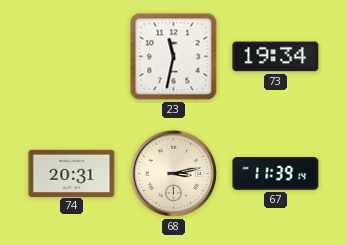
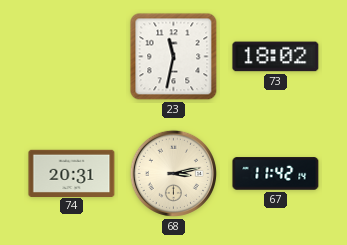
73: 19:34 -> 18:02
67: 11:39 -> 11:42
